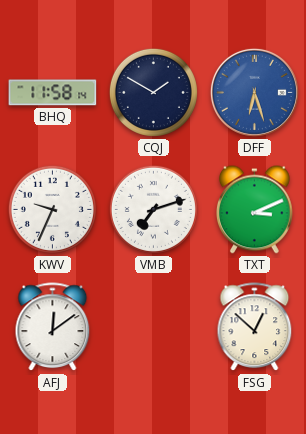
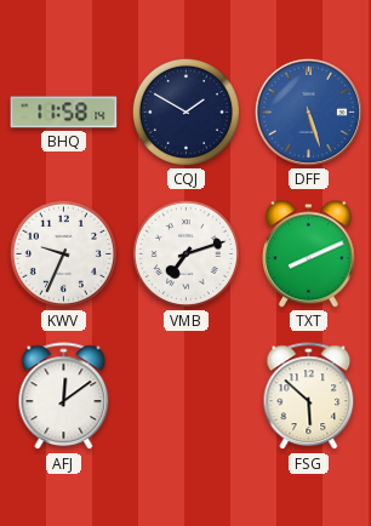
DFF: 6:27 -> 5:27
TXT: 3:11 -> 8:11
FSG: 12:52 -> 5:52
